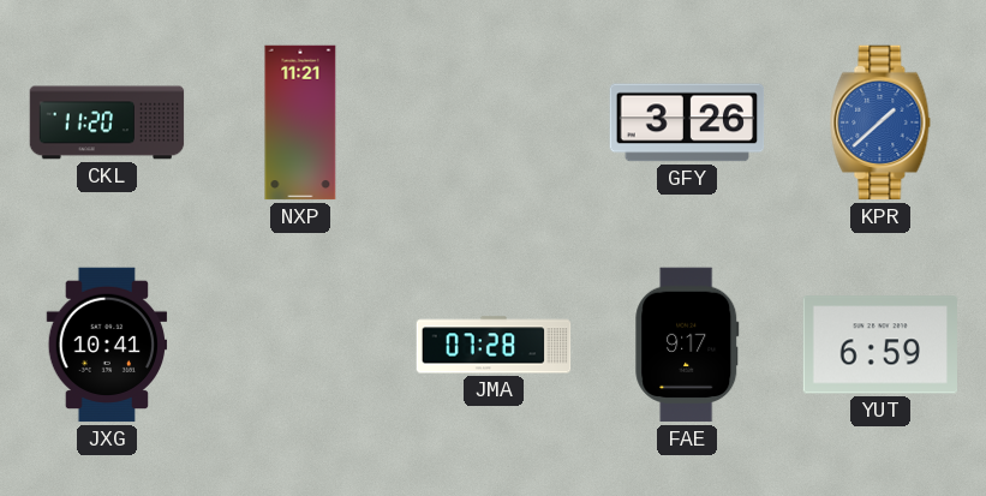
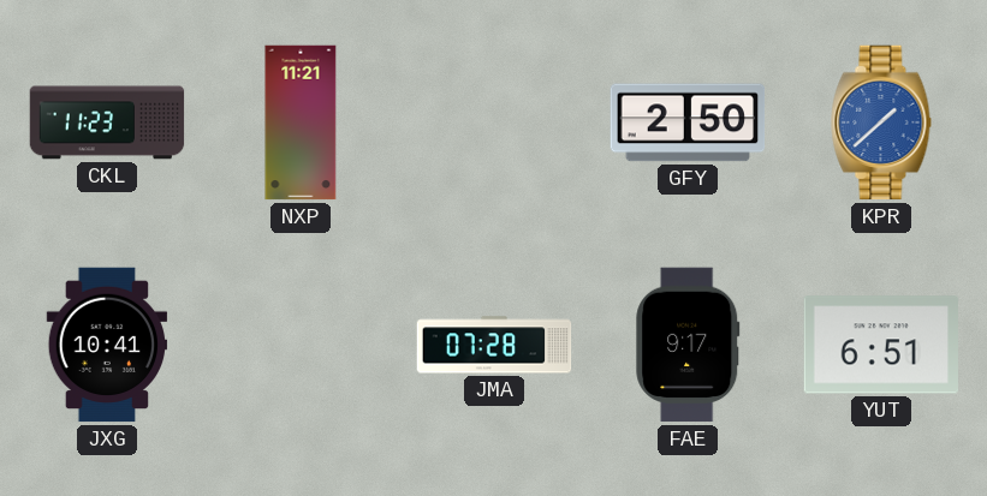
CKL: 11:20 -> 11:23
GFY: 3:26 -> 2:50
YUT: 6:59 -> 6:51
